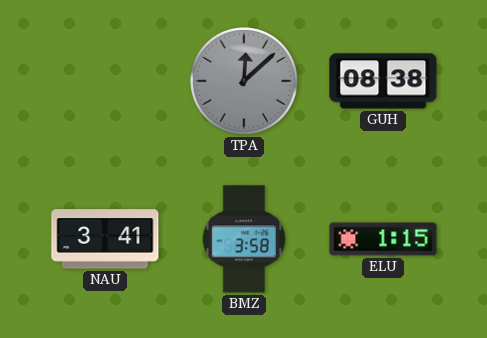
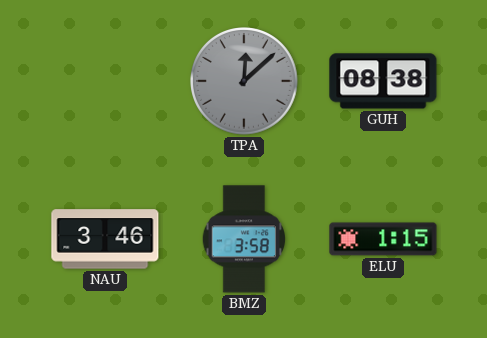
NAU: 3:41 -> 3:46
